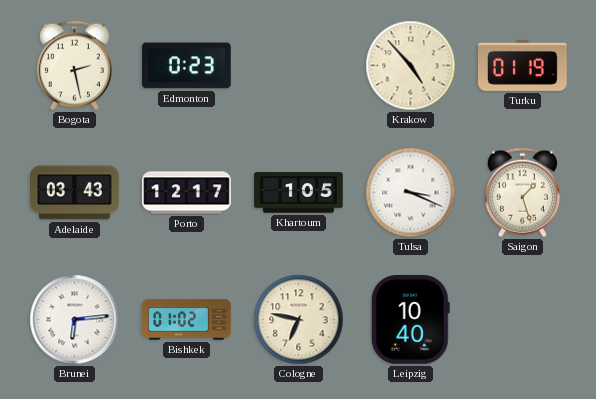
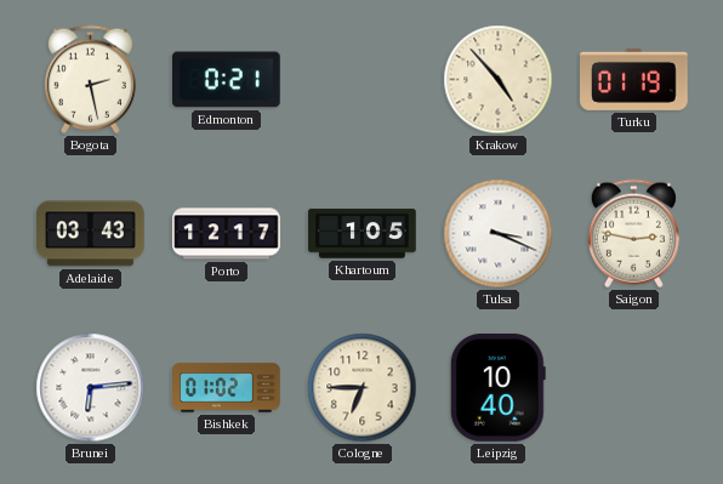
Edmonton: 0:23 -> 0:21
Saigon: 1:27 -> 2:47
Cologne: 6:47 -> 6:45
